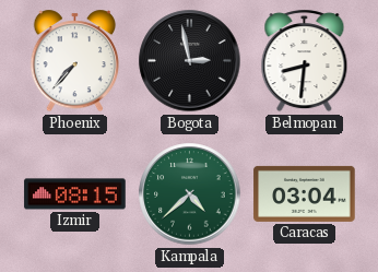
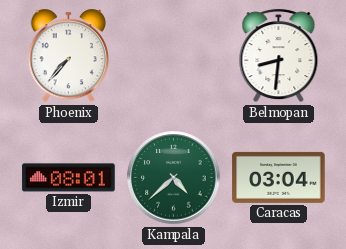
Bogota: 2:58 -> none
Izmir: 08:15 -> 08:01
